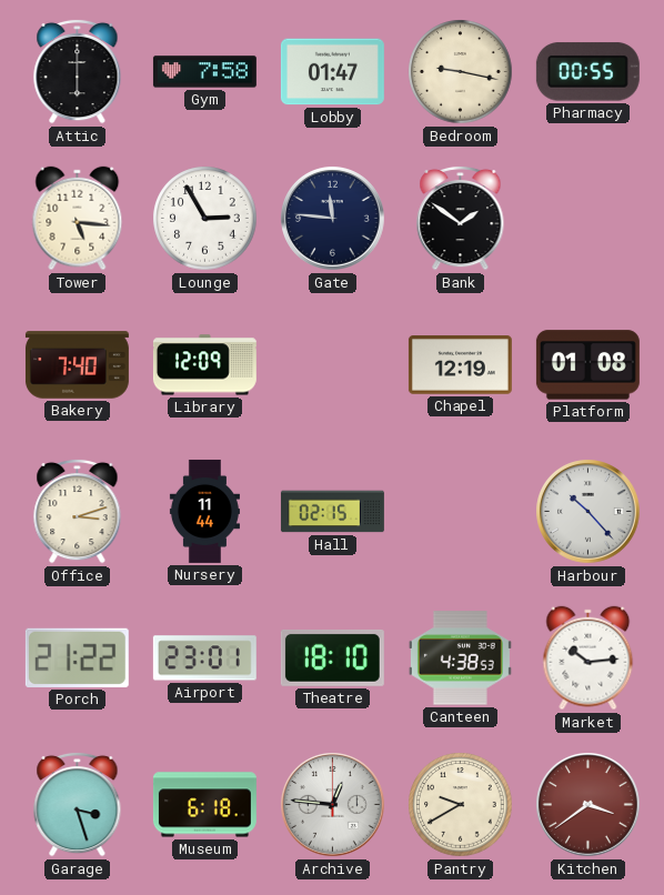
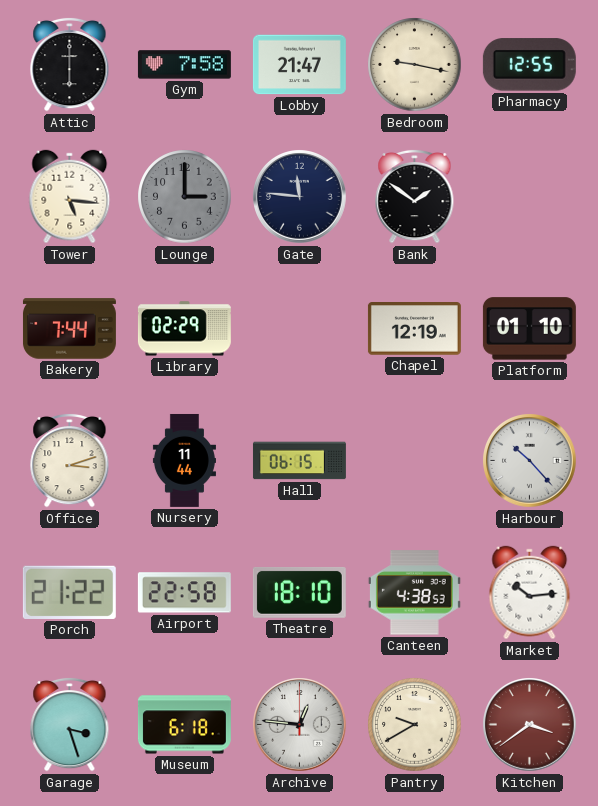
Lobby: 01:47 -> 21:47
Pharmacy: 00:55 -> 12:55
Lounge: 2:55 -> 3:00
Lounge dial: white -> grey
Bakery: 7:40 -> 7:44
Library: 12:09 -> 02:29
Platform: 01:08 -> 01:10
Hall: 02:15 -> 06:15
Airport: 23:01 -> 22:58
